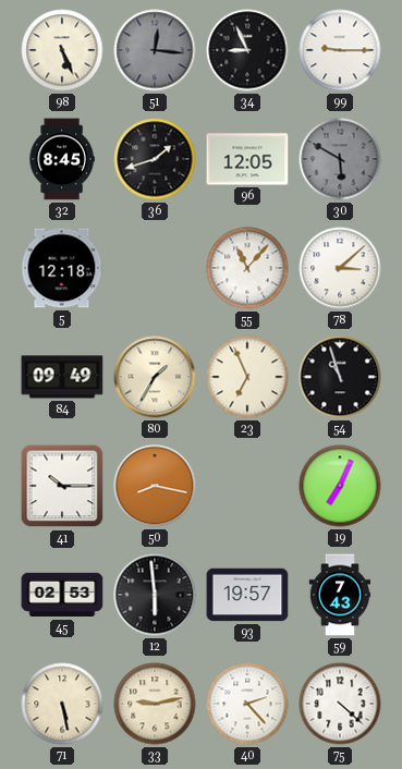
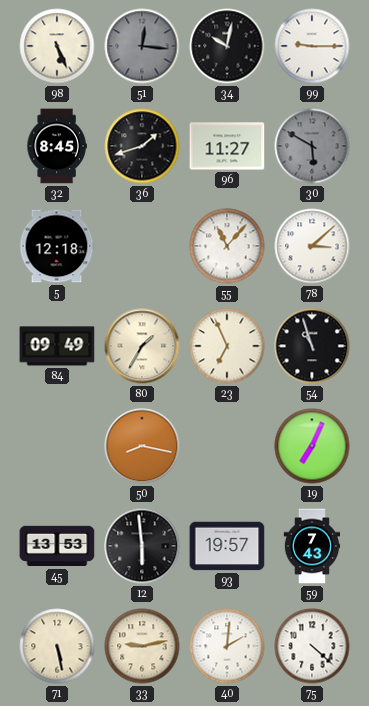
34: 8:56 -> 10:02
96: 12:05 -> 11:27
41: 10:15 -> none
45: 02:53 -> 13:53
40: 2:23 -> 2:01
